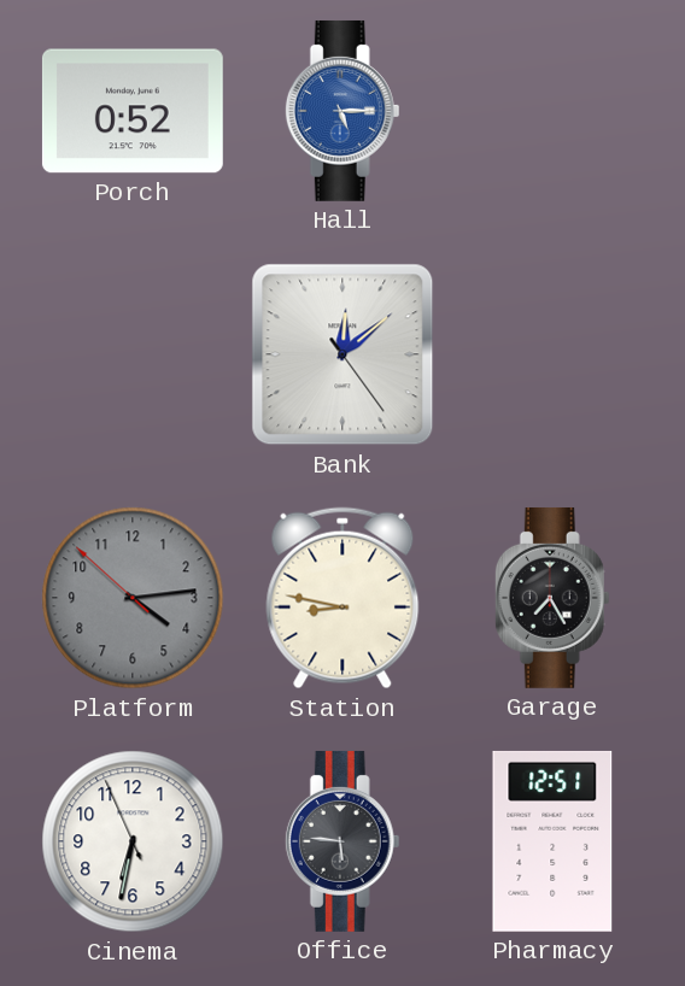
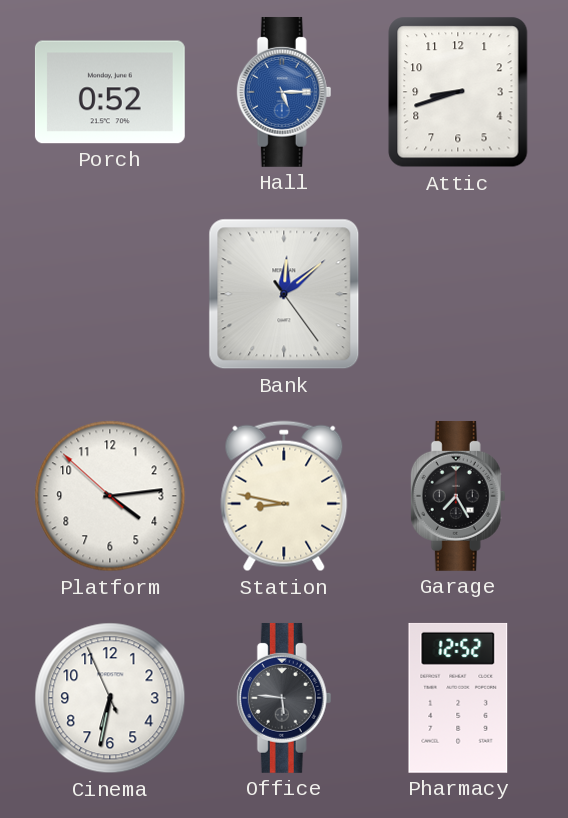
Attic: none -> 8:42
Platform dial: grey -> white
Pharmacy: 12:51 -> 12:52
